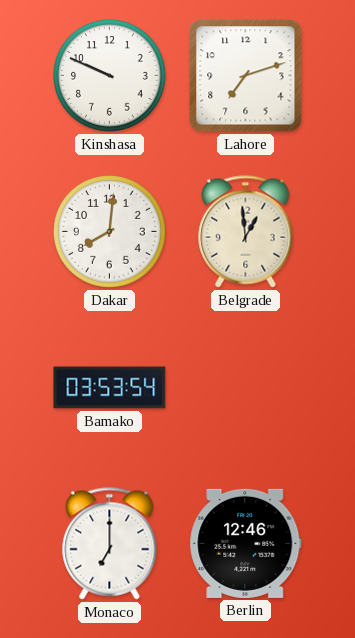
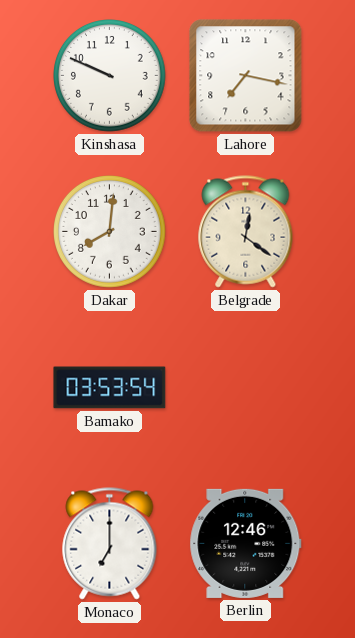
Lahore: 7:12 -> 7:17
Belgrade: 12:59 -> 12:21
